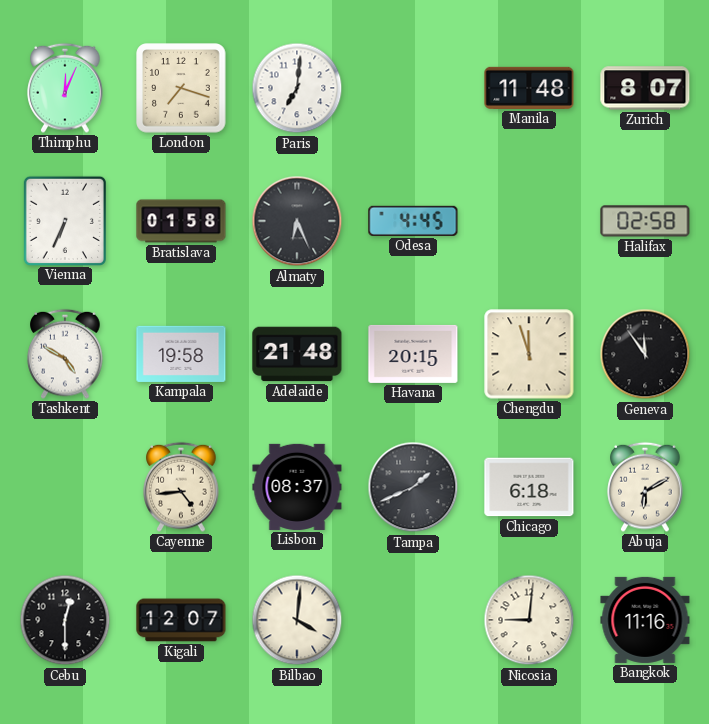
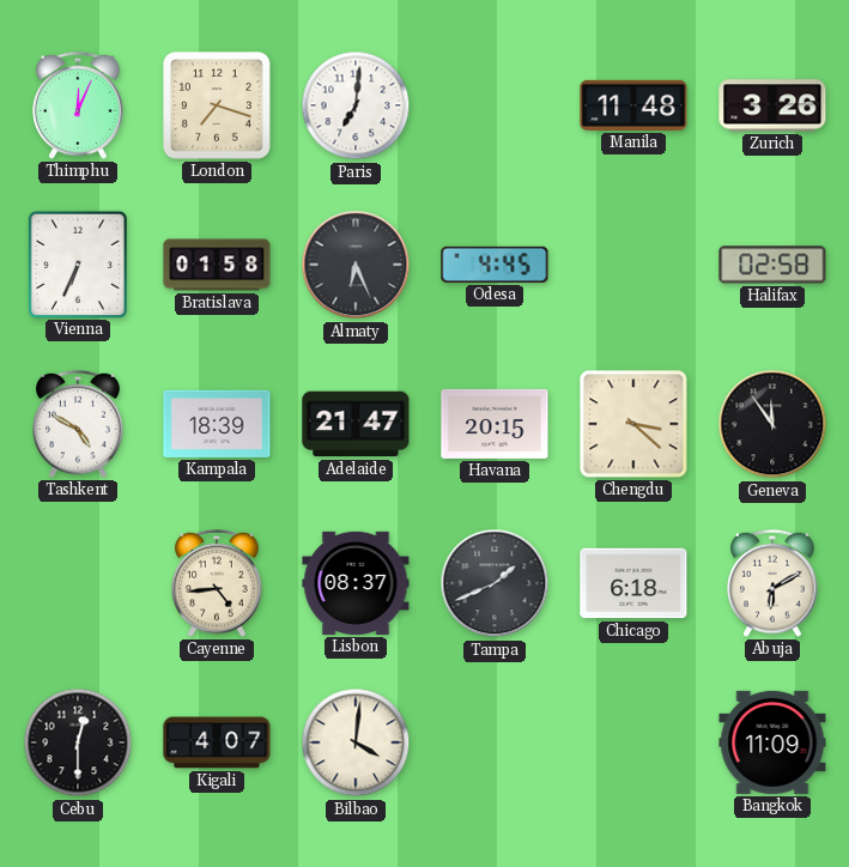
Zurich: 8:07 -> 3:26
Kampala: 19:58 -> 18:39
Adelaide: 21:48 -> 21:47
Chengdu: 11:57 -> 3:22
Kigali: 12:07 -> 4:07
Nicosia: 9:01 -> none
Bangkok: 11:16 -> 11:09
